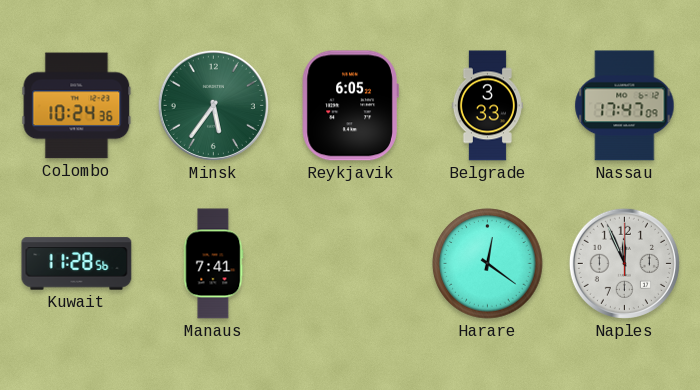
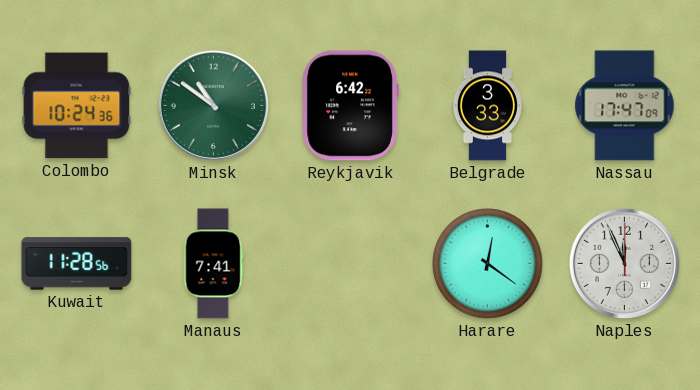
Minsk: 5:36 -> 10:51
Reykjavik: 6:05 -> 6:42
